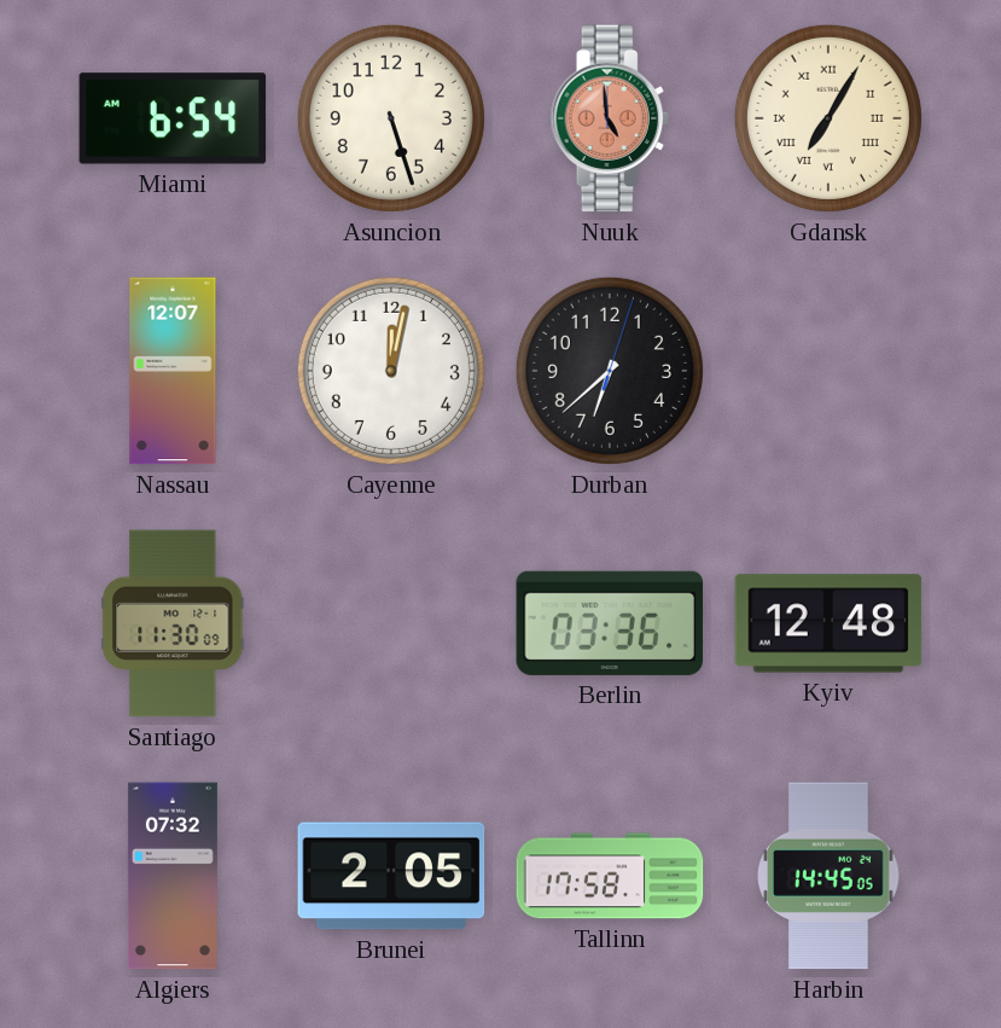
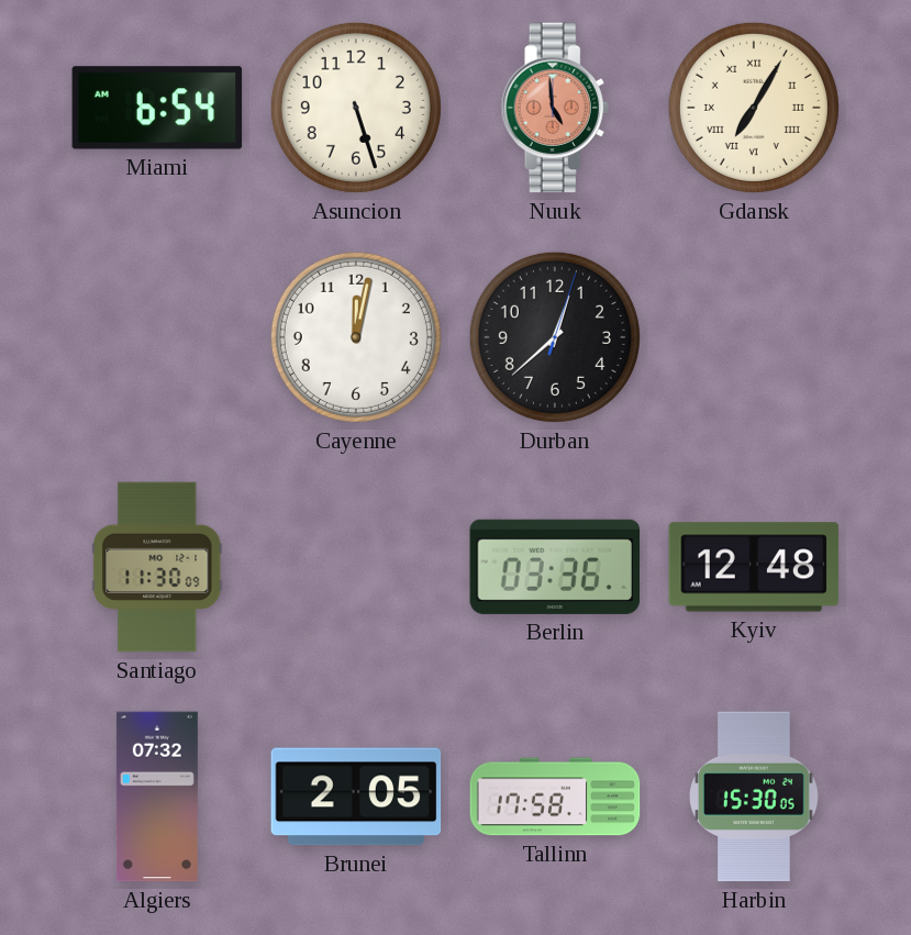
Nassau: 12:07 -> none
Durban: 6:38 -> 12:38
Harbin: 14:45 -> 15:30
